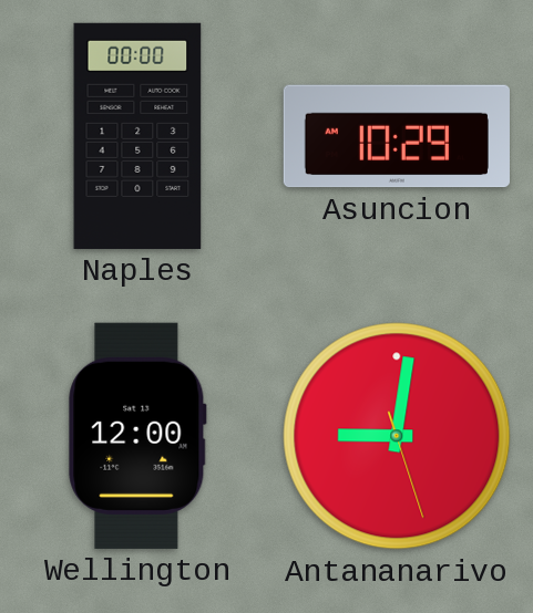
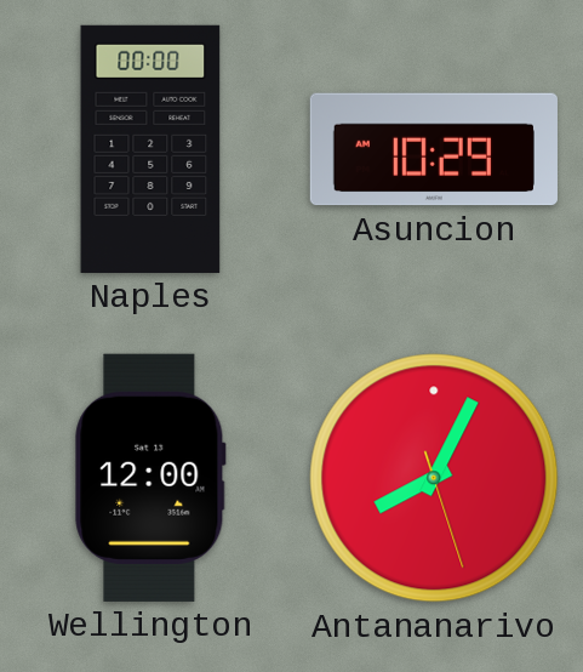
Antananarivo: 9:01 -> 8:04
